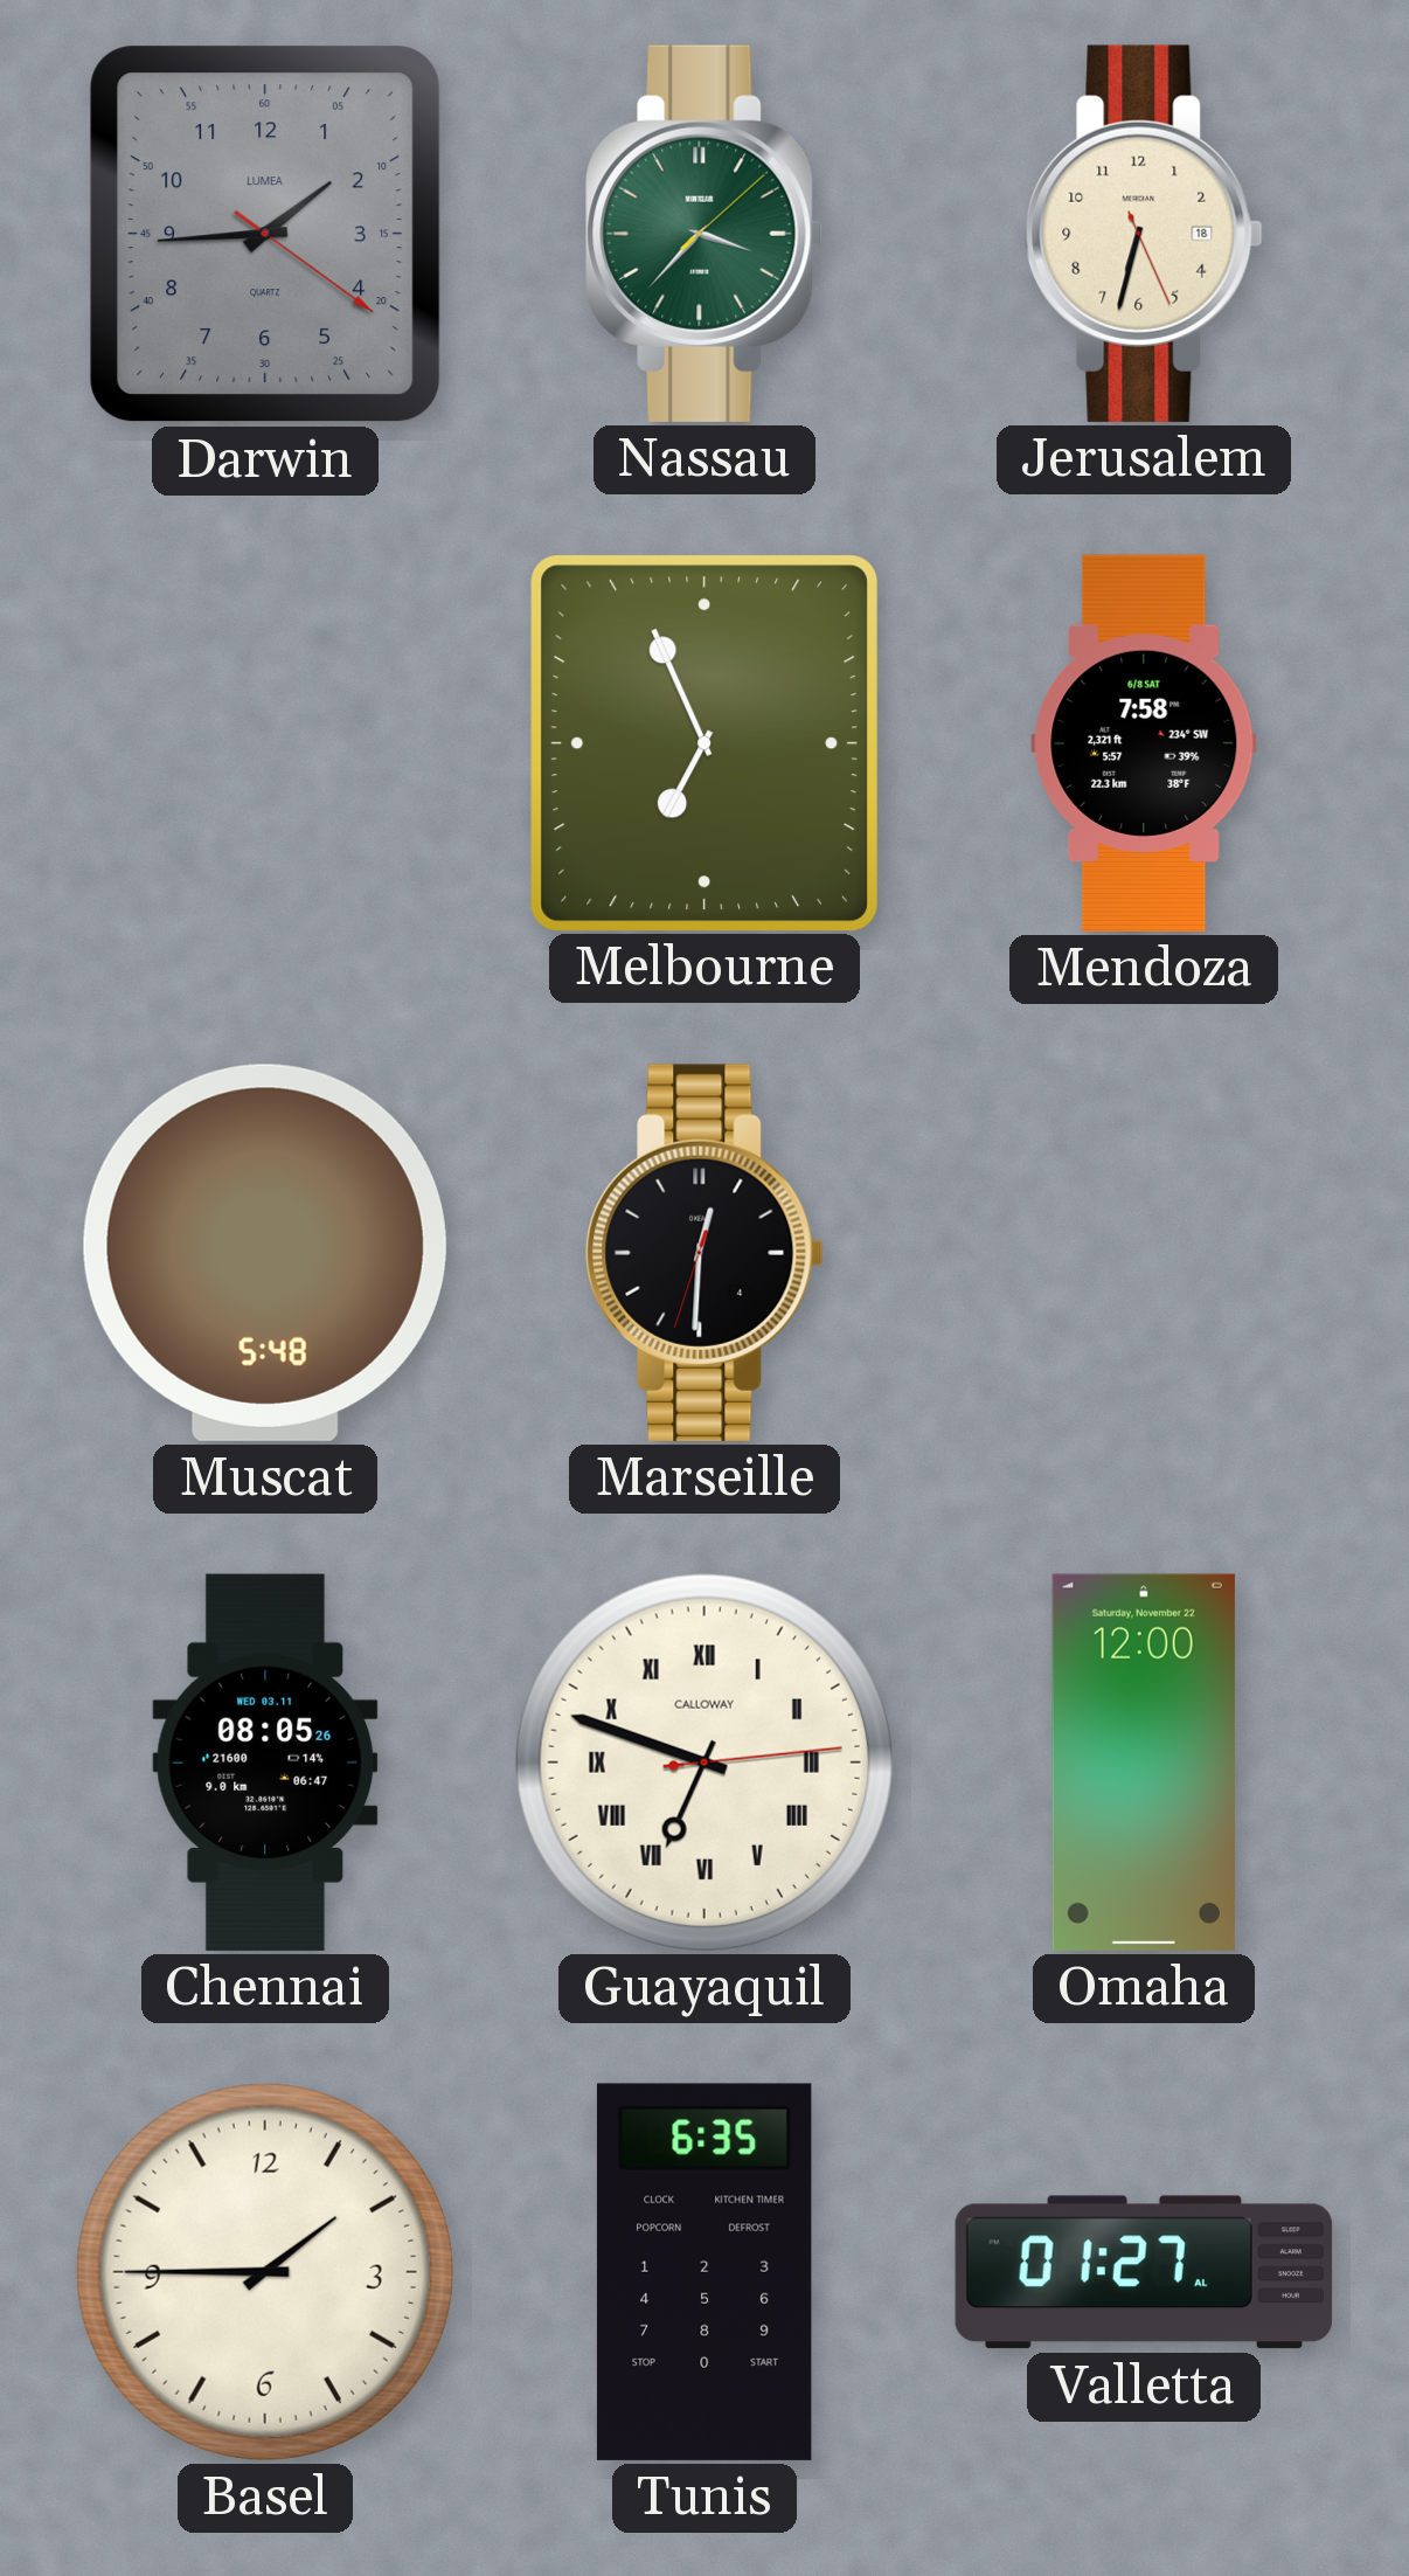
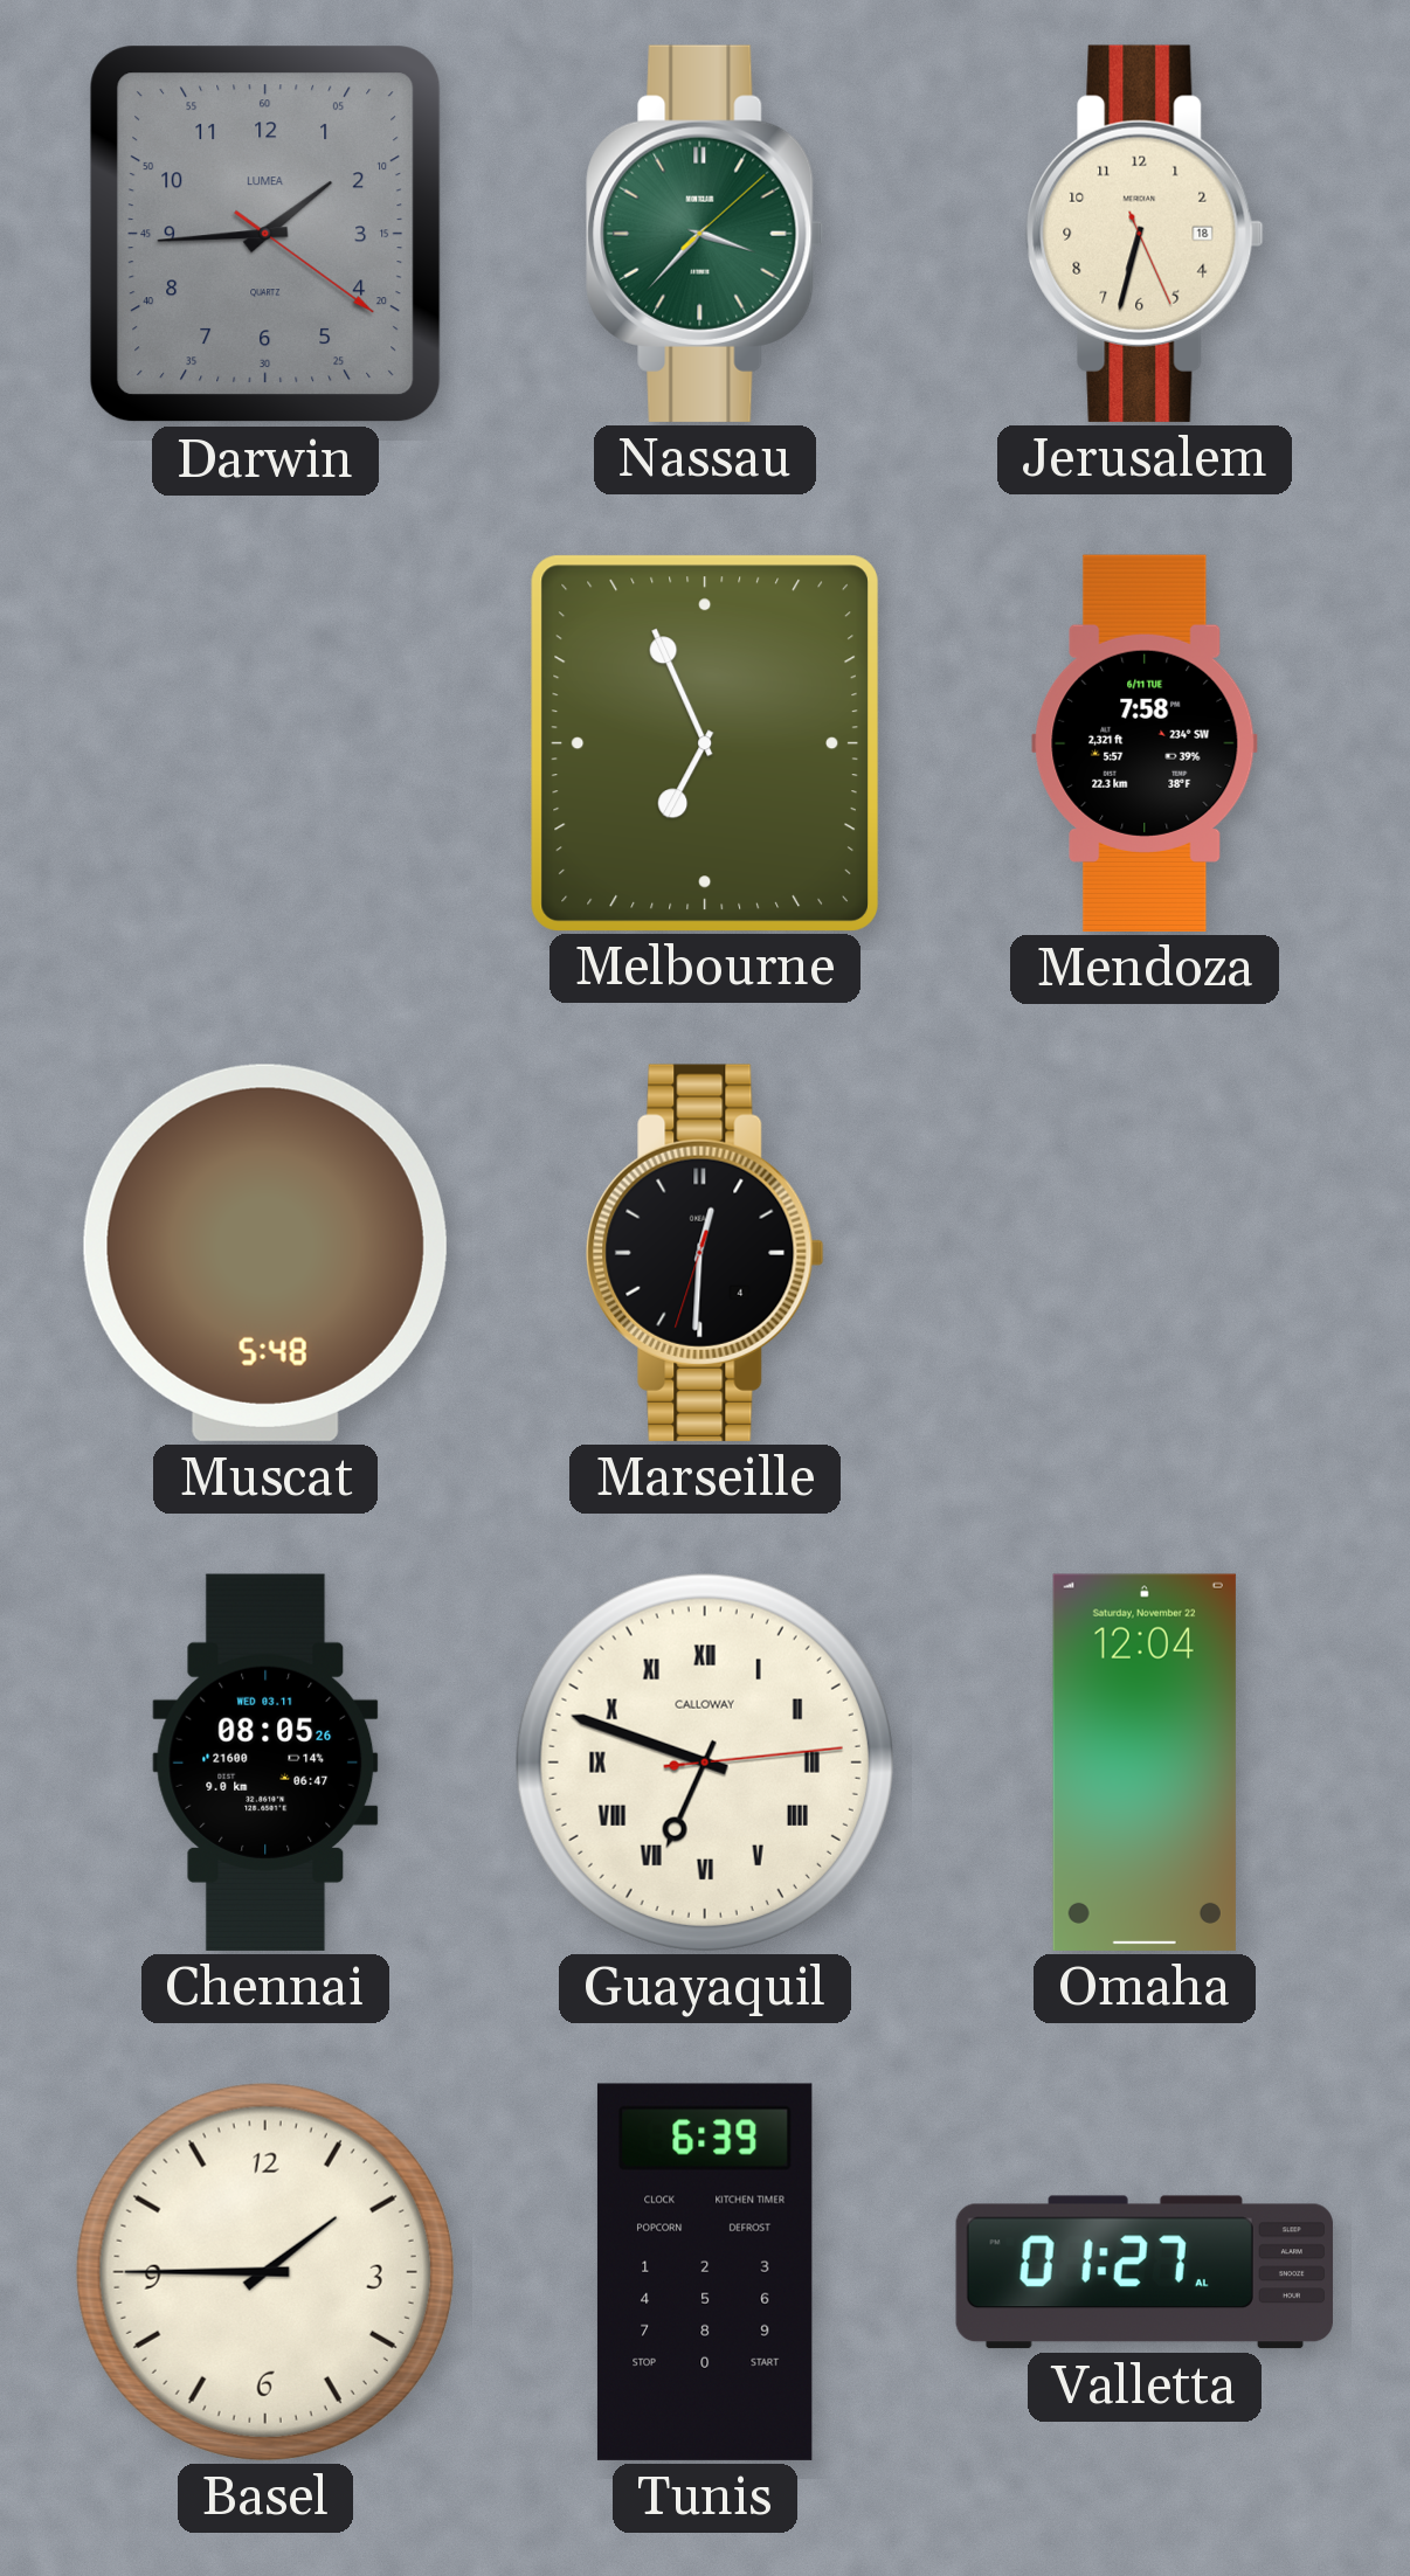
Mendoza date: 6/8 SAT -> 6/11 TUE
Omaha: 12:00 -> 12:04
Tunis: 6:35 -> 6:39
